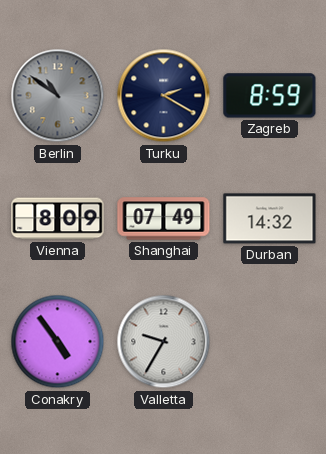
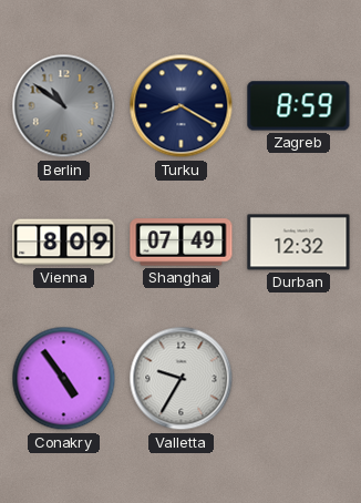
Turku: 2:20 -> 8:20
Durban: 14:32 -> 12:32
